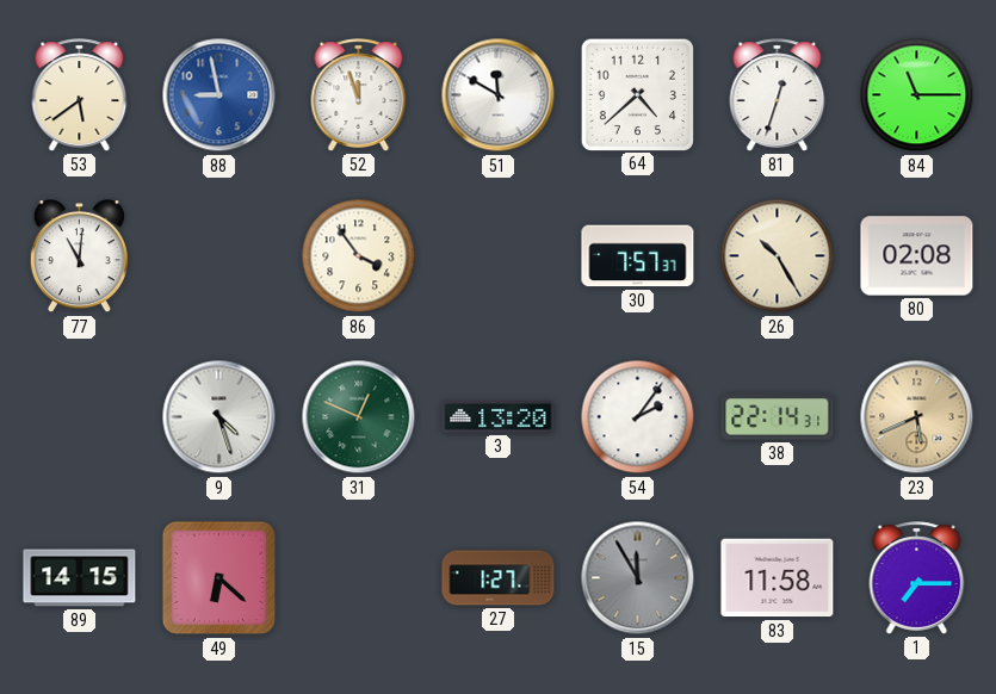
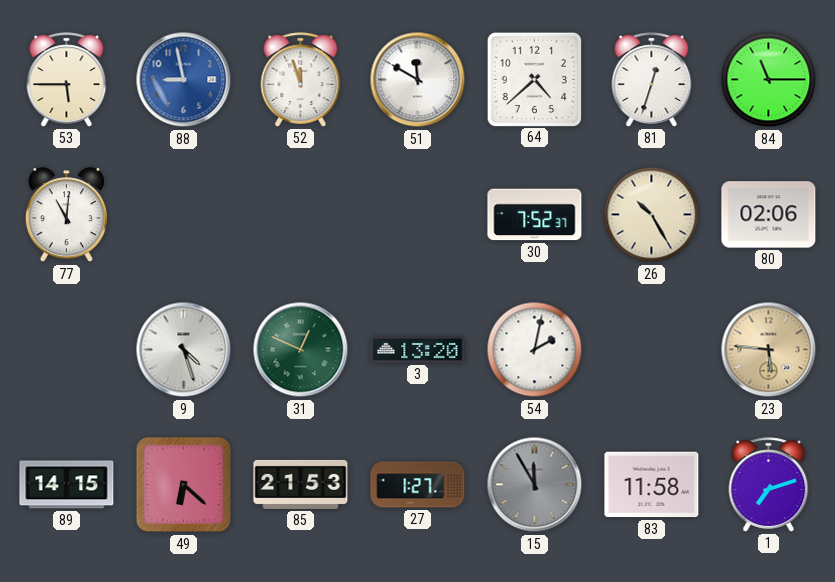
53: 5:39 -> 5:45
86: 3:54 -> none
30: 7:57 -> 7:52
80: 02:08 -> 02:06
54: 2:06 -> 2:02
38: 22:14 -> none
23: 5:41 -> 5:46
85: none -> 21:53
1: 7:15 -> 7:12
